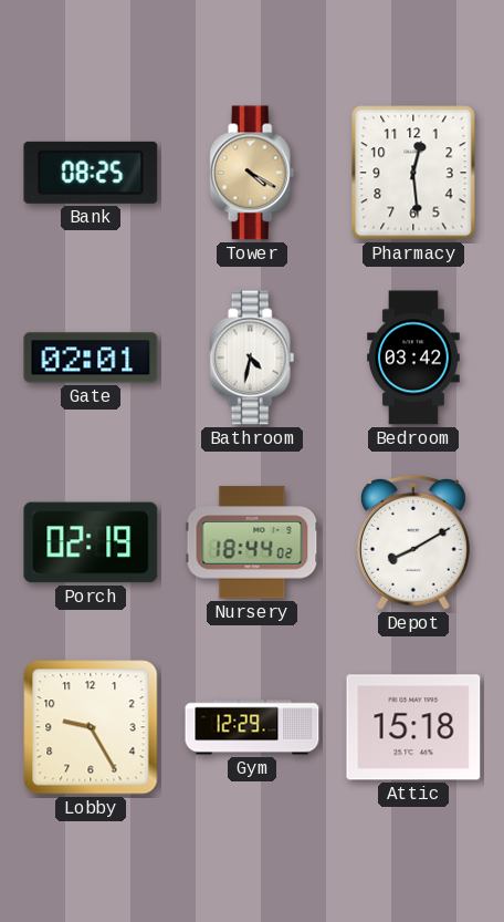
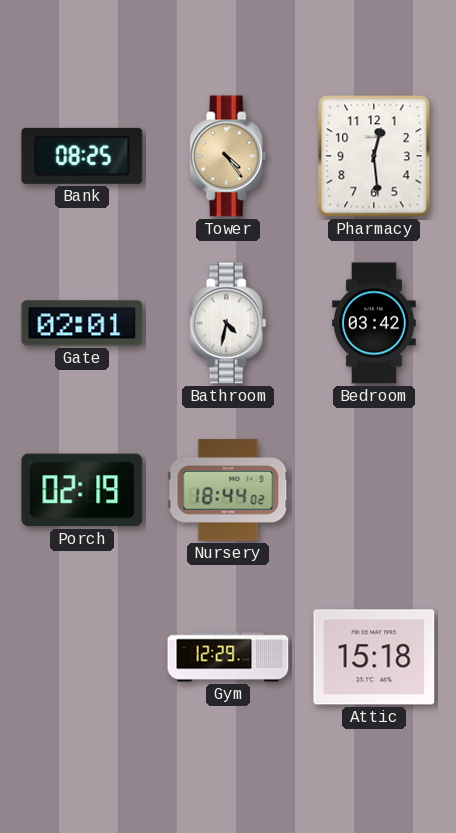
Tower: 4:20 -> 4:24
Depot: 8:10 -> none
Lobby: 9:25 -> none
